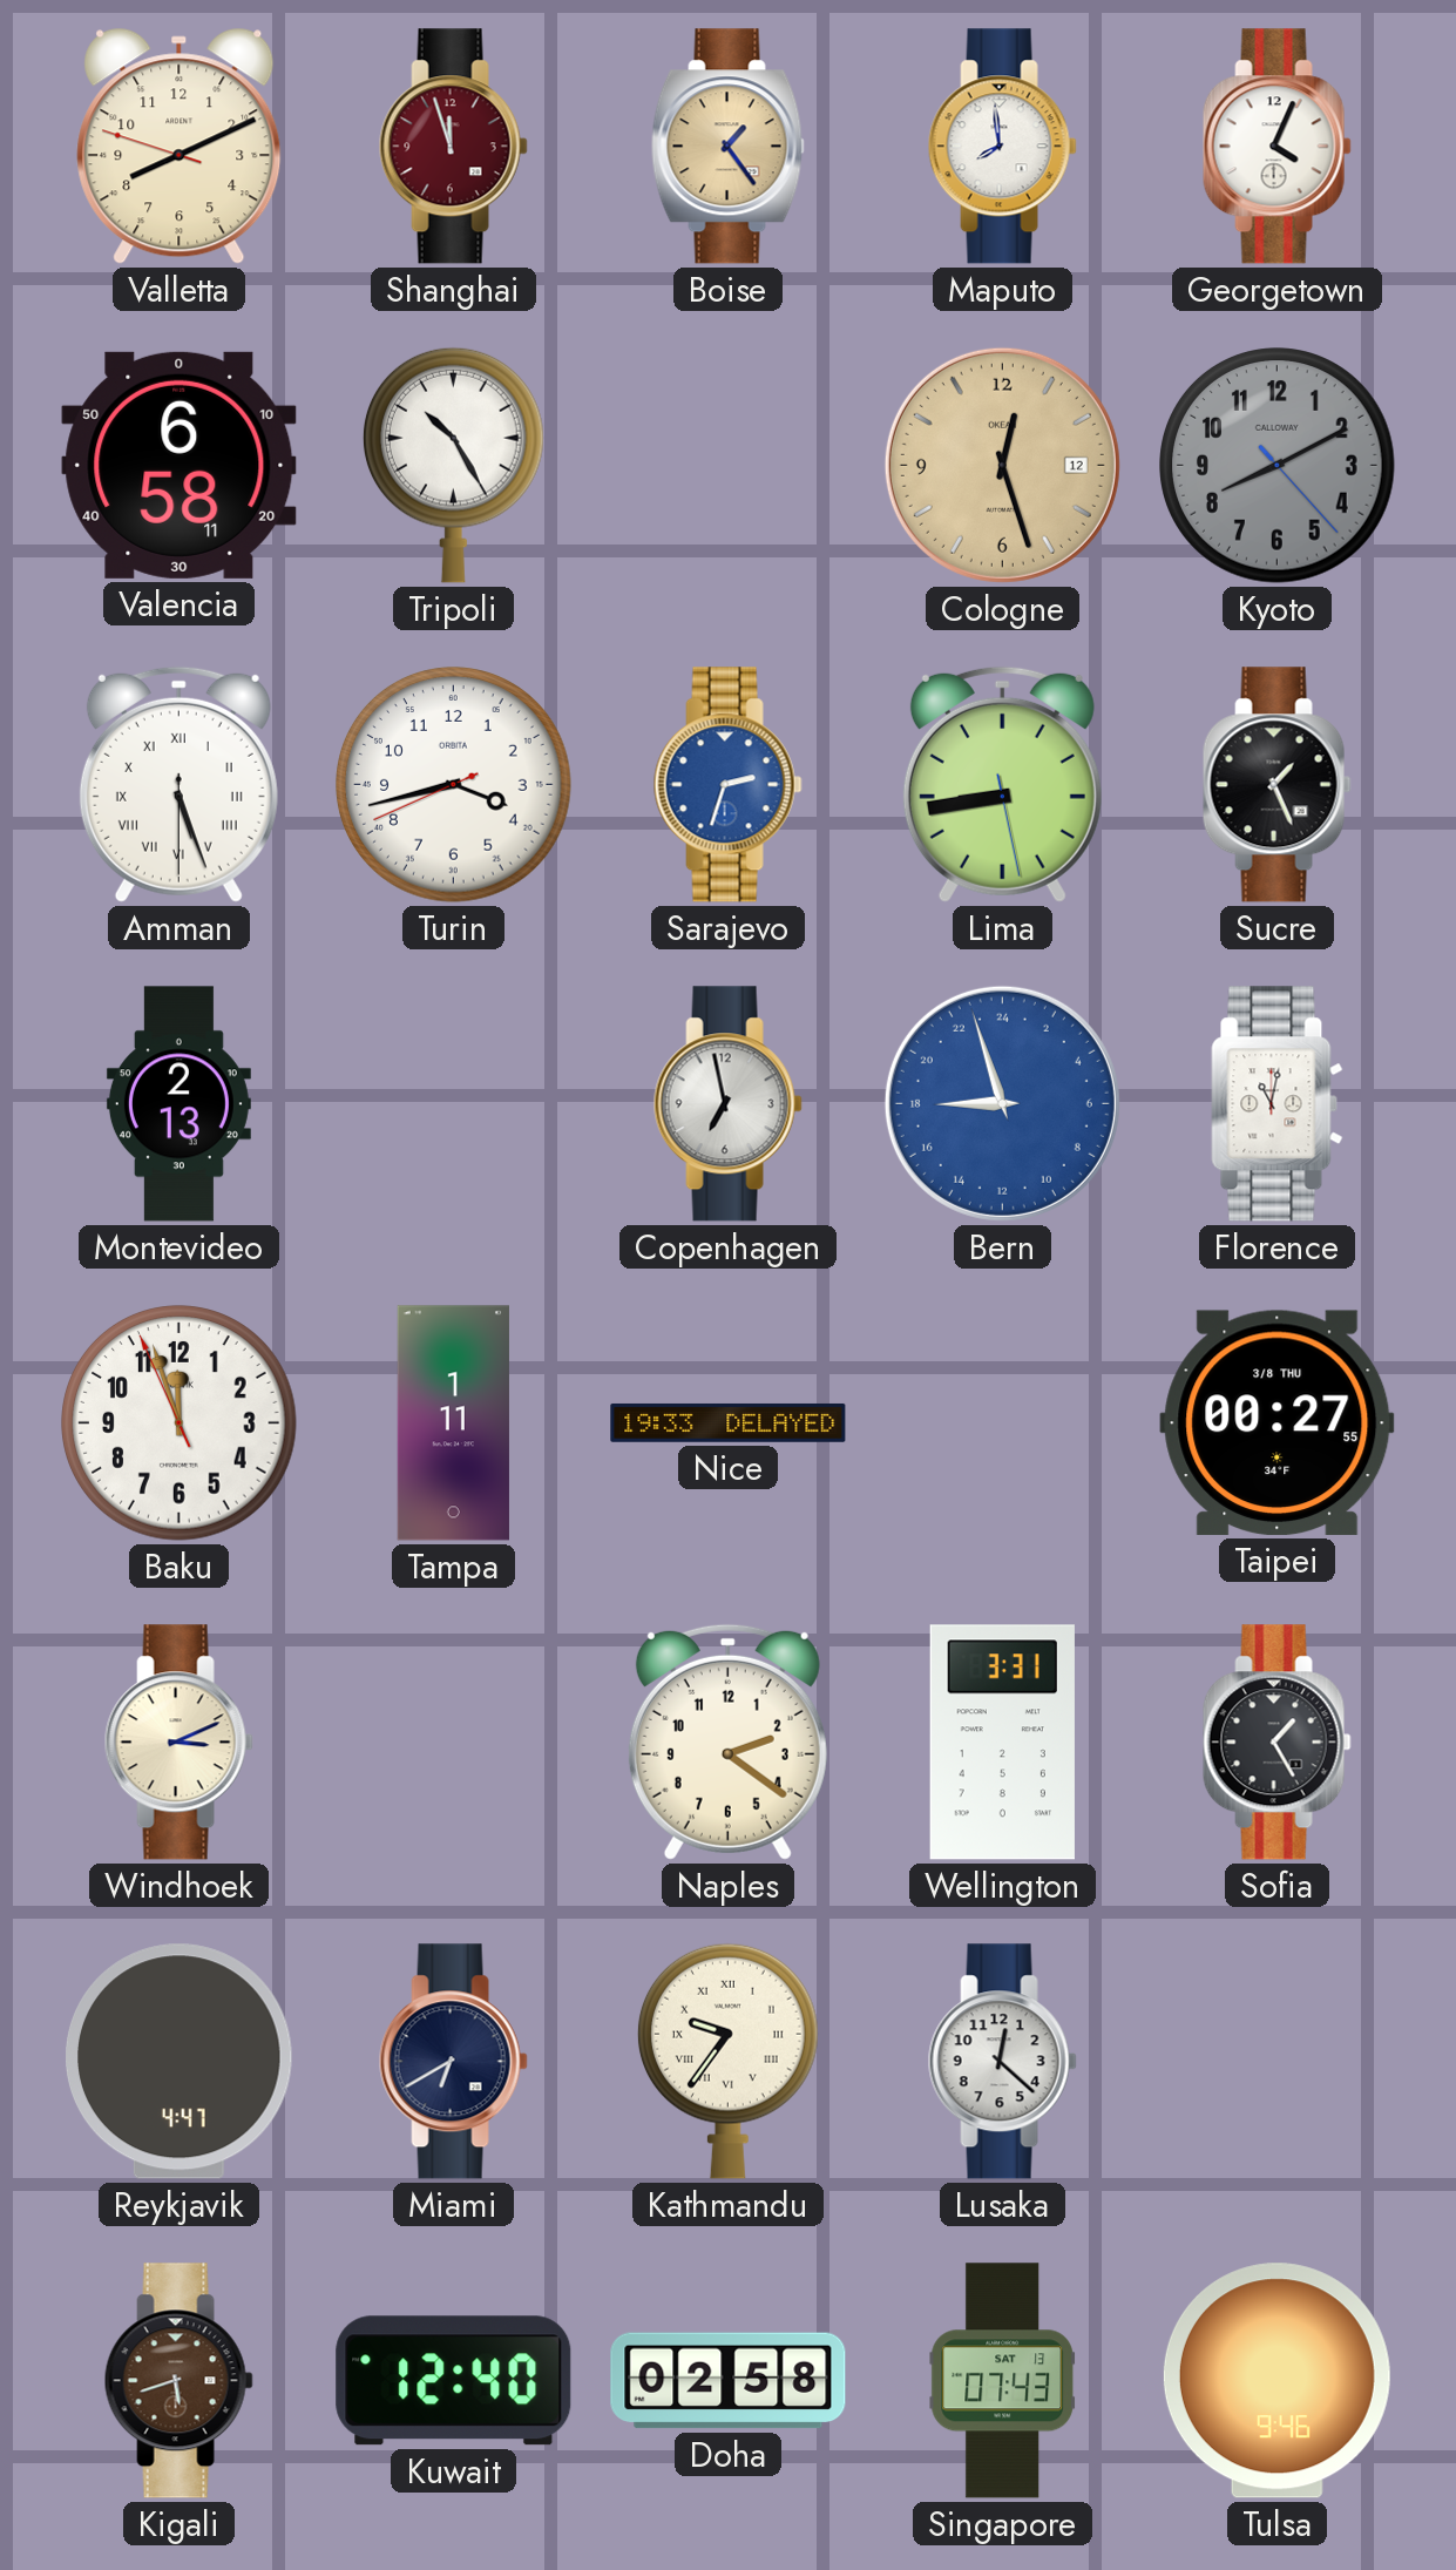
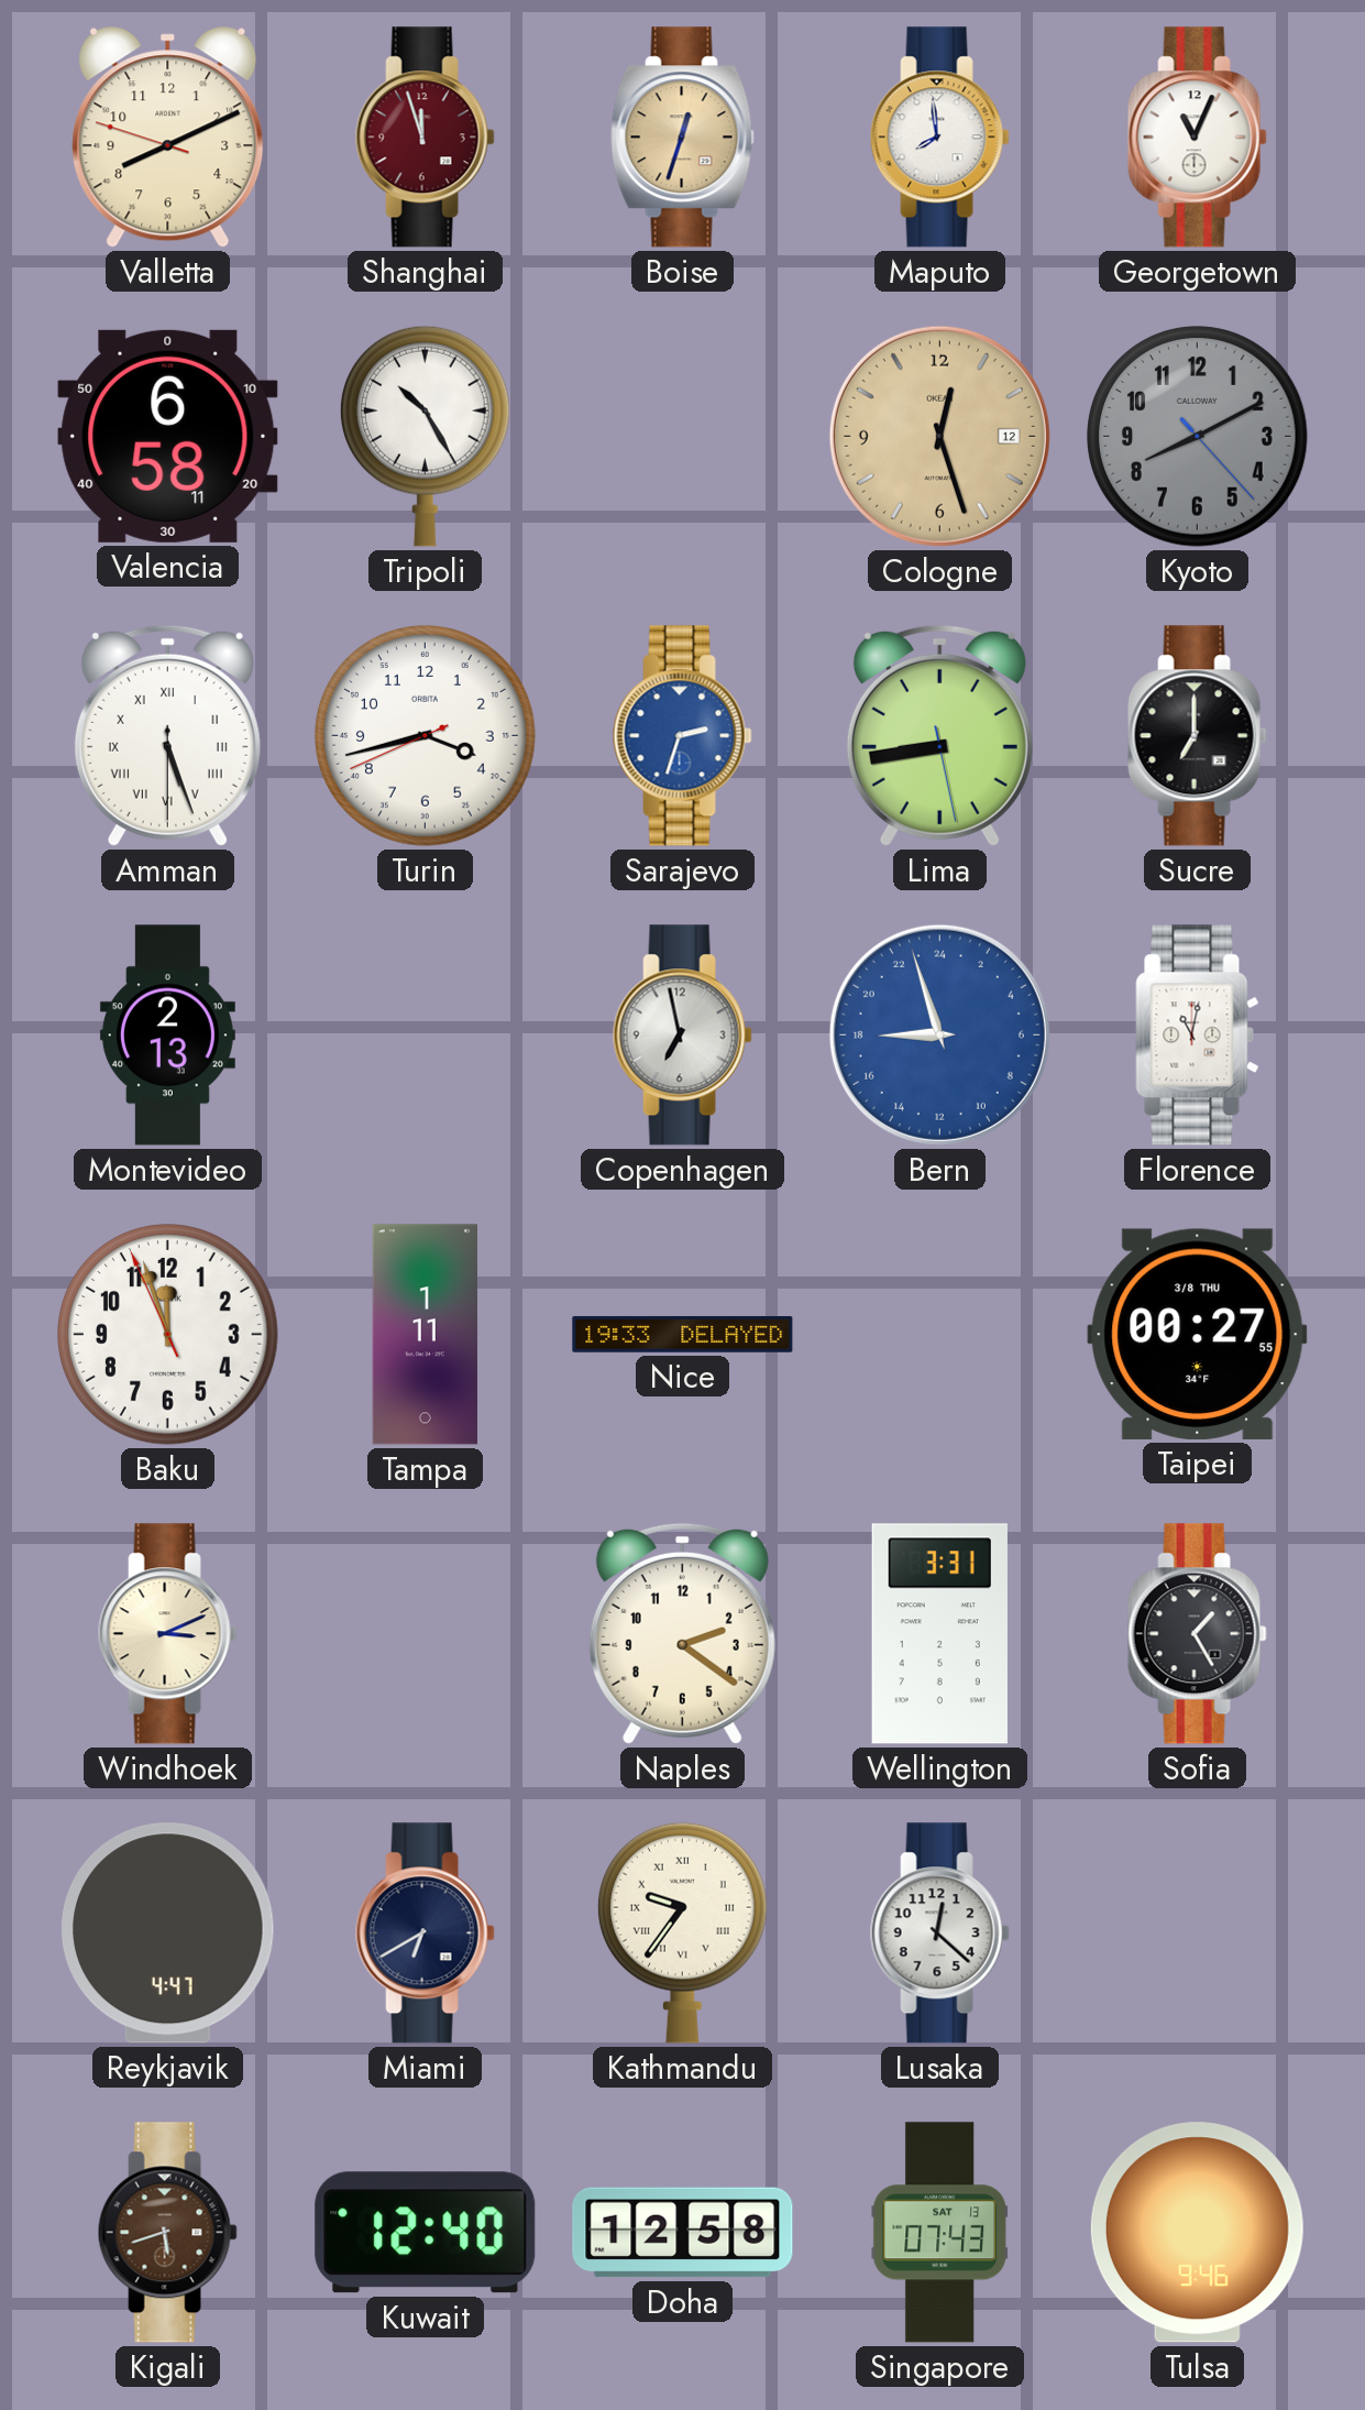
Boise: 1:24 -> 12:33
Georgetown: 4:04 -> 11:04
Sucre: 1:26 -> 7:00
Doha: 02:58 -> 12:58
